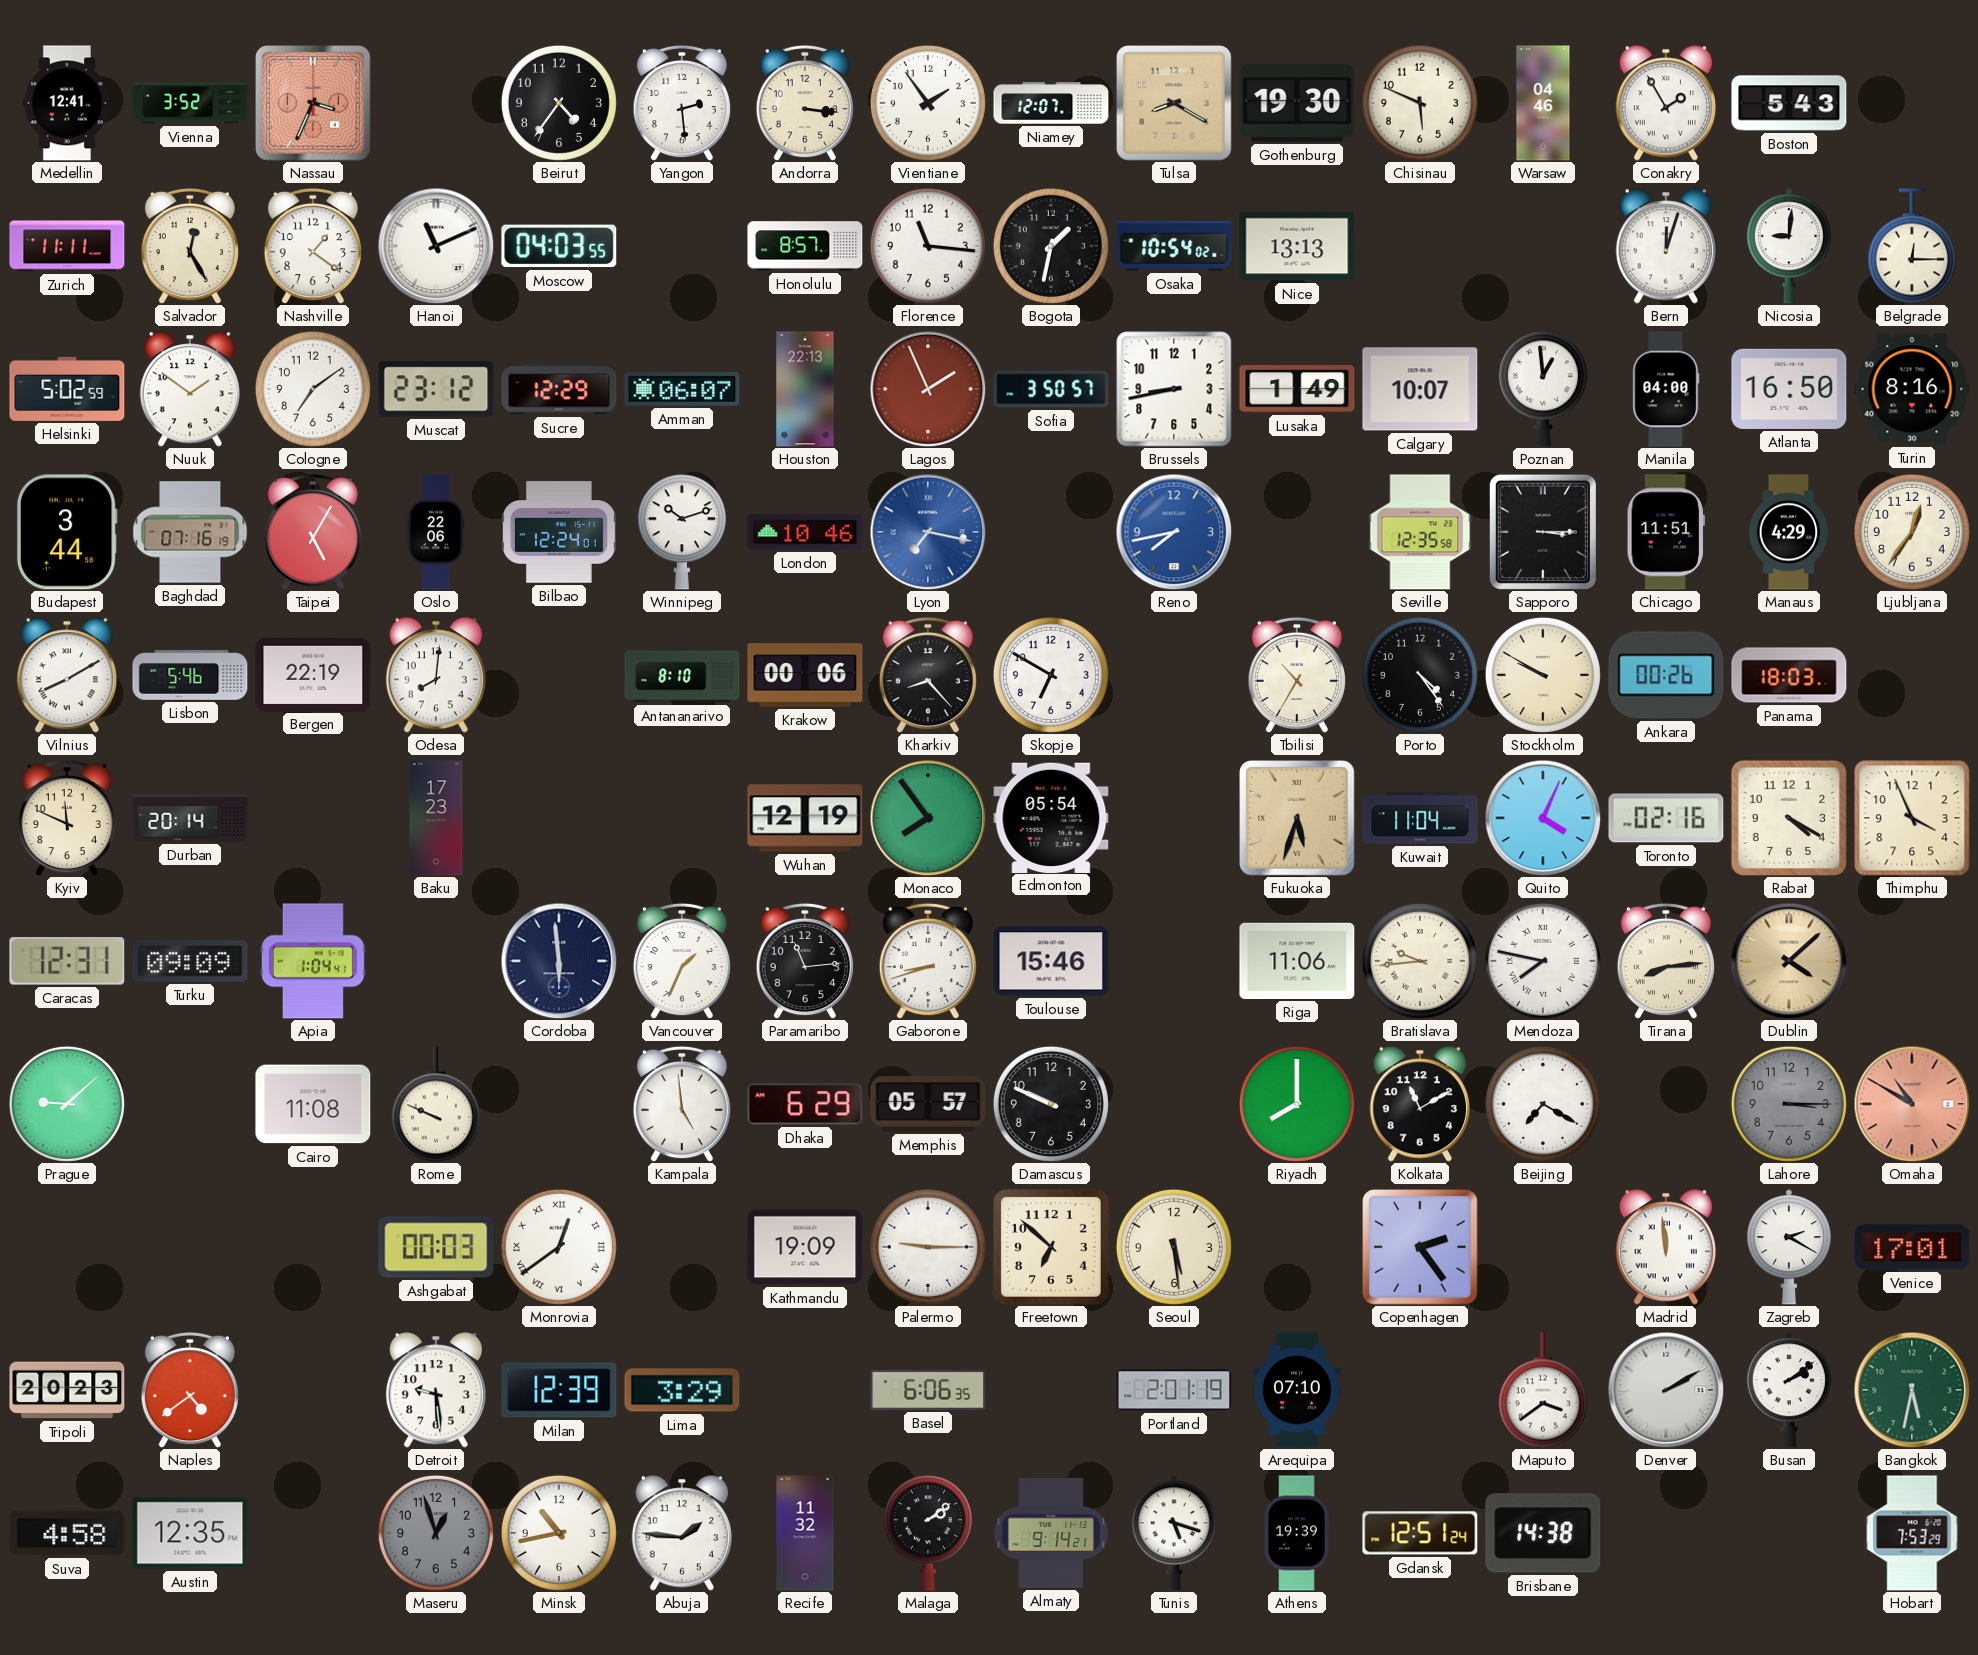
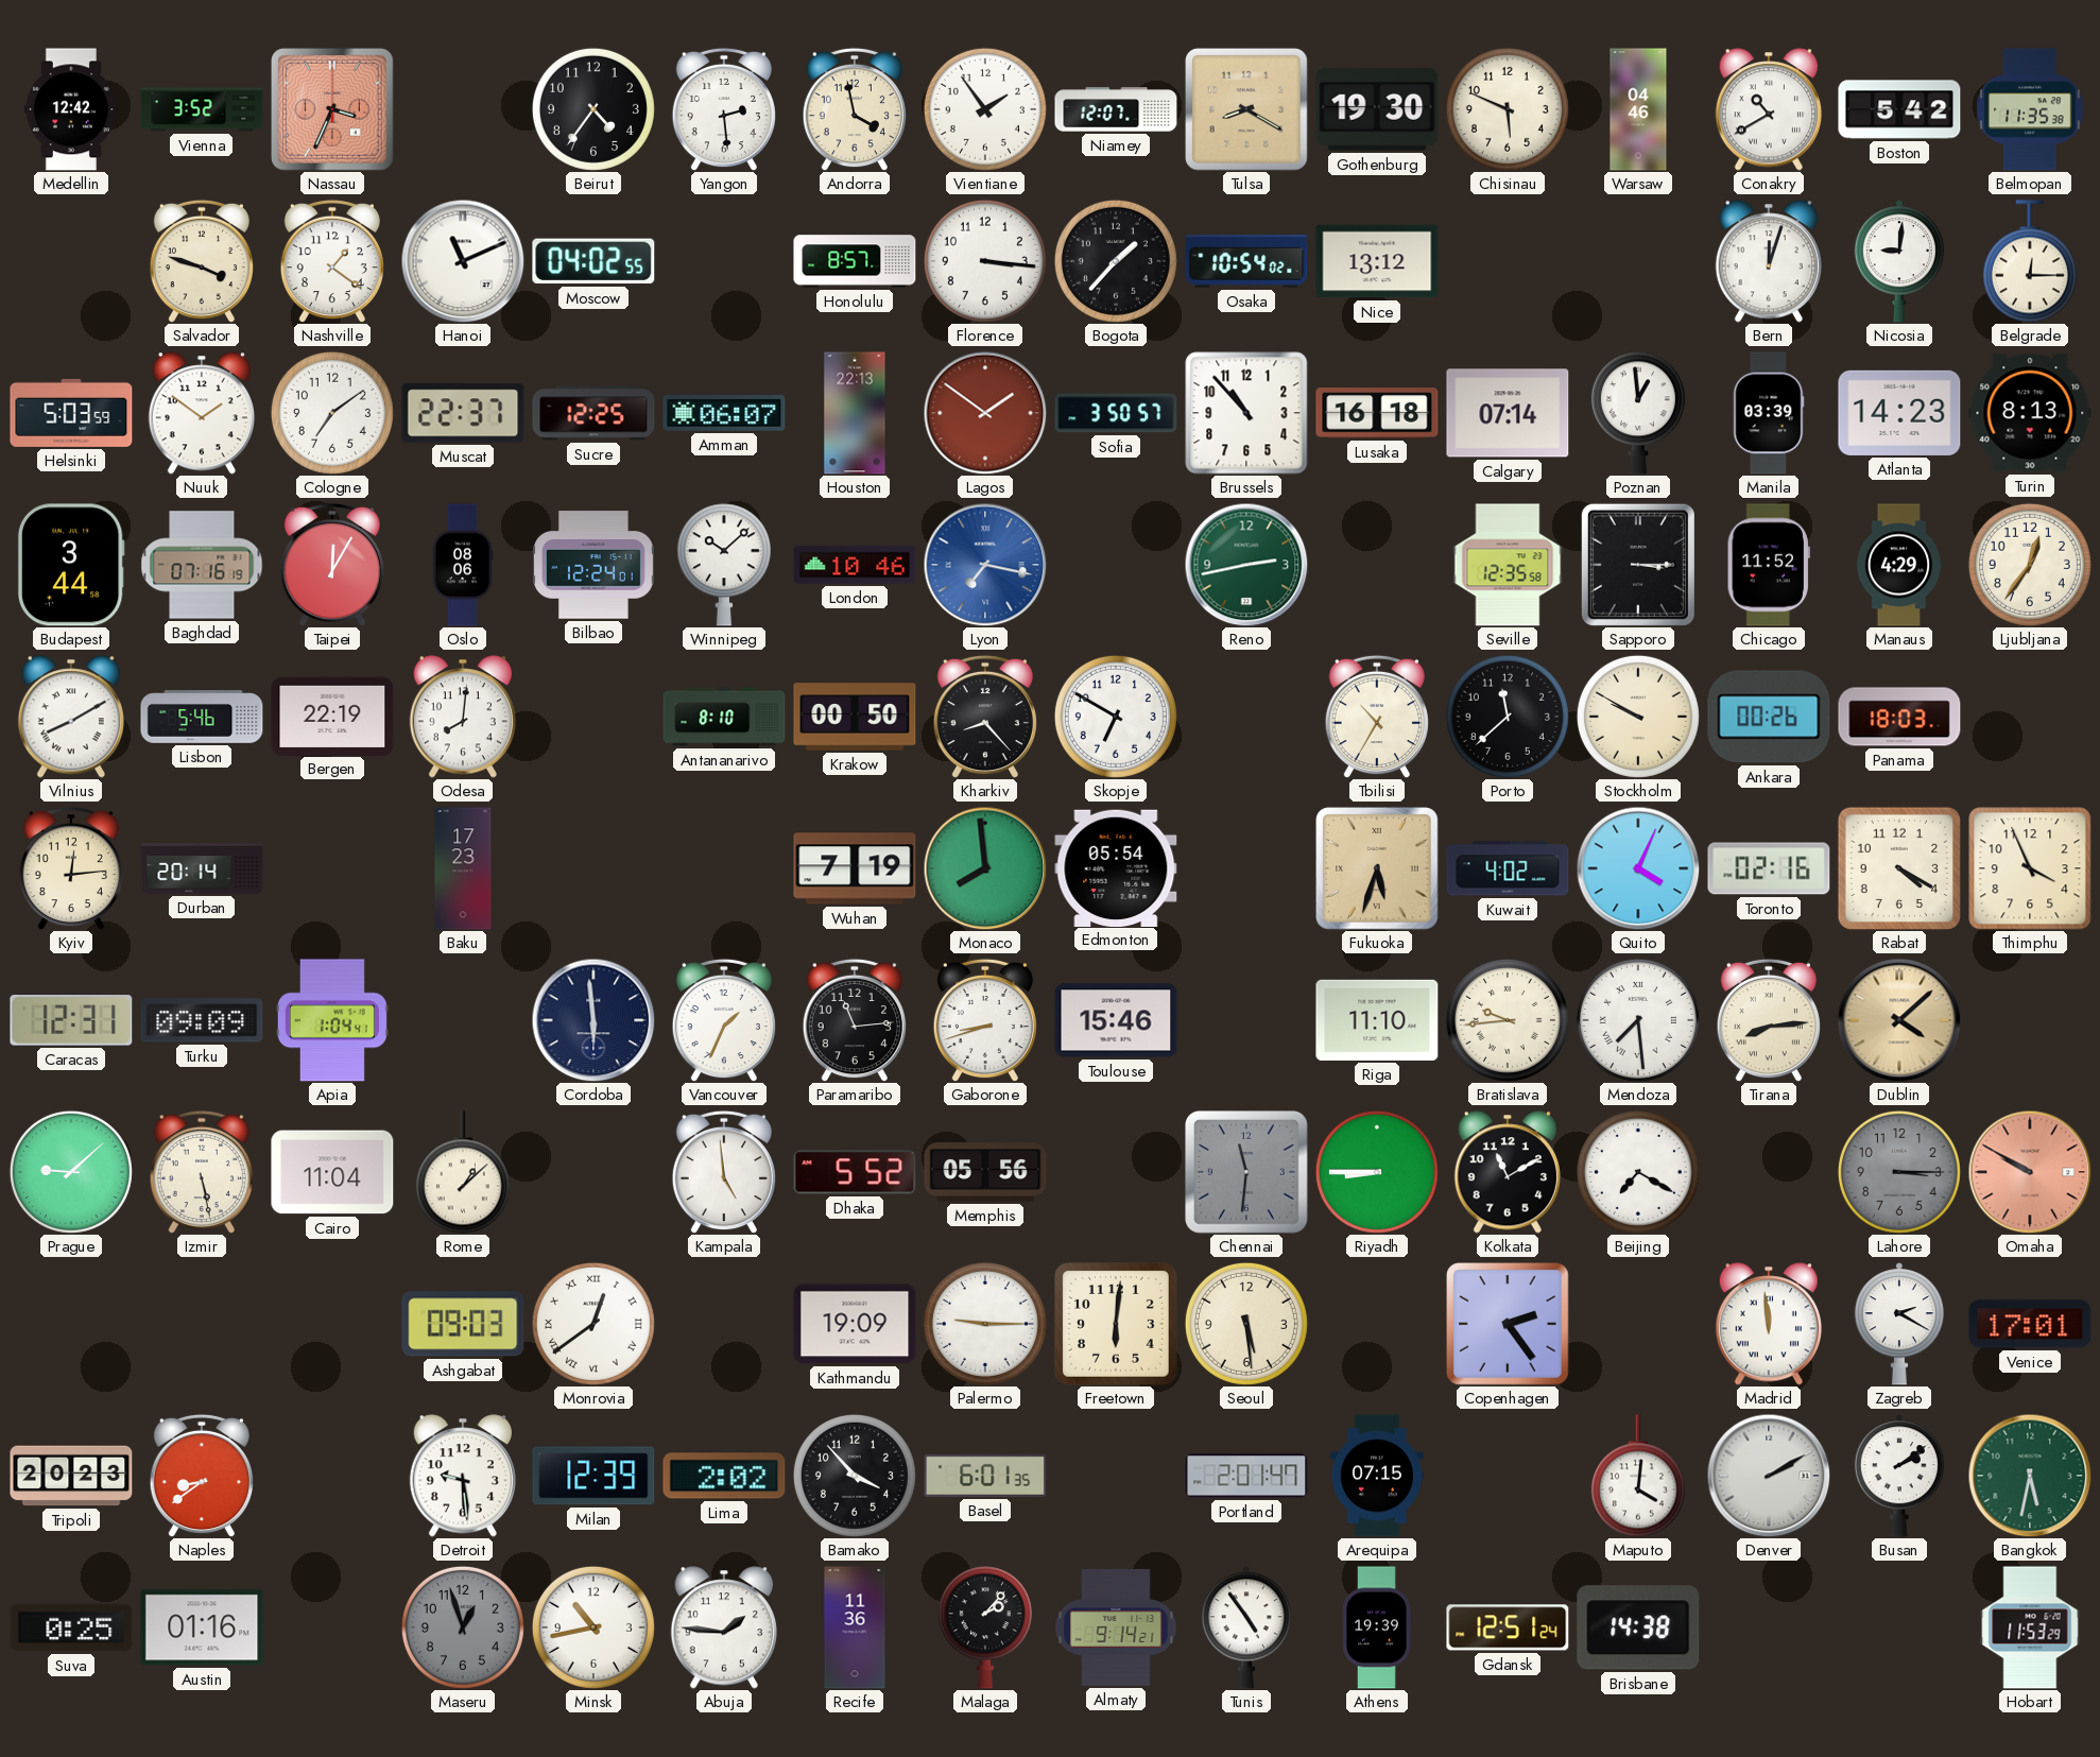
Medellin: 12:41 -> 12:42
Andorra: 3:16 -> 3:58
Conakry: 1:55 -> 10:40
Boston: 5:43 -> 5:42
Belmopan: none -> 11:35
Zurich: 11:11 -> none
Salvador: 12:25 -> 3:48
Moscow: 04:03 -> 04:02
Florence: 11:16 -> 3:16
Bogota: 1:32 -> 1:37
Nice: 13:13 -> 13:12
Helsinki: 5:02 -> 5:03
Muscat: 23:12 -> 22:37
Sucre: 12:29 -> 12:25
Lagos: 1:56 -> 1:51
Brussels: 8:43 -> 10:53
Lusaka: 1:49 -> 16:18
Calgary: 10:07 -> 07:14
Manila: 04:00 -> 03:39
Atlanta: 16:50 -> 14:23
Turin: 8:16 -> 8:13
Taipei: 5:05 -> 12:05
Oslo: 22:06 -> 08:06
Winnipeg: 10:12 -> 10:08
Reno: 7:43 -> 2:43
Reno dial: blue -> green
Chicago: 11:51 -> 11:52
Krakow: 00:06 -> 00:50
Porto: 4:24 -> 11:38
Kyiv: 11:49 -> 12:14
Wuhan: 12:19 -> 7:19
Monaco: 7:54 -> 7:59
Kuwait: 11:04 -> 4:02
Riga: 11:06 -> 11:10
Mendoza: 7:47 -> 7:29
Izmir: none -> 5:28
Cairo: 11:08 -> 11:04
Rome: 9:49 -> 1:08
Dhaka: 6:29 -> 5:52
Memphis: 05:57 -> 05:56
Damascus: 9:49 -> none
Chennai: none -> 11:31
Riyadh: 8:00 -> 8:45
Omaha: 10:50 -> 9:50
Ashgabat: 00:03 -> 09:03
Freetown: 6:52 -> 6:01
Naples: 4:39 -> 8:39
Lima: 3:29 -> 2:02
Bamako: none -> 3:53
Basel: 6:06 -> 6:01
Portland: 2:01:19 -> 2:01:47
Arequipa: 07:10 -> 07:15
Maputo: 3:39 -> 4:01
Suva: 4:58 -> 0:25
Austin: 12:35 -> 01:16
Recife: 11:32 -> 11:36
Malaga: 2:09 -> 2:07
Tunis: 5:18 -> 4:54
Hobart: 7:53 -> 11:53
